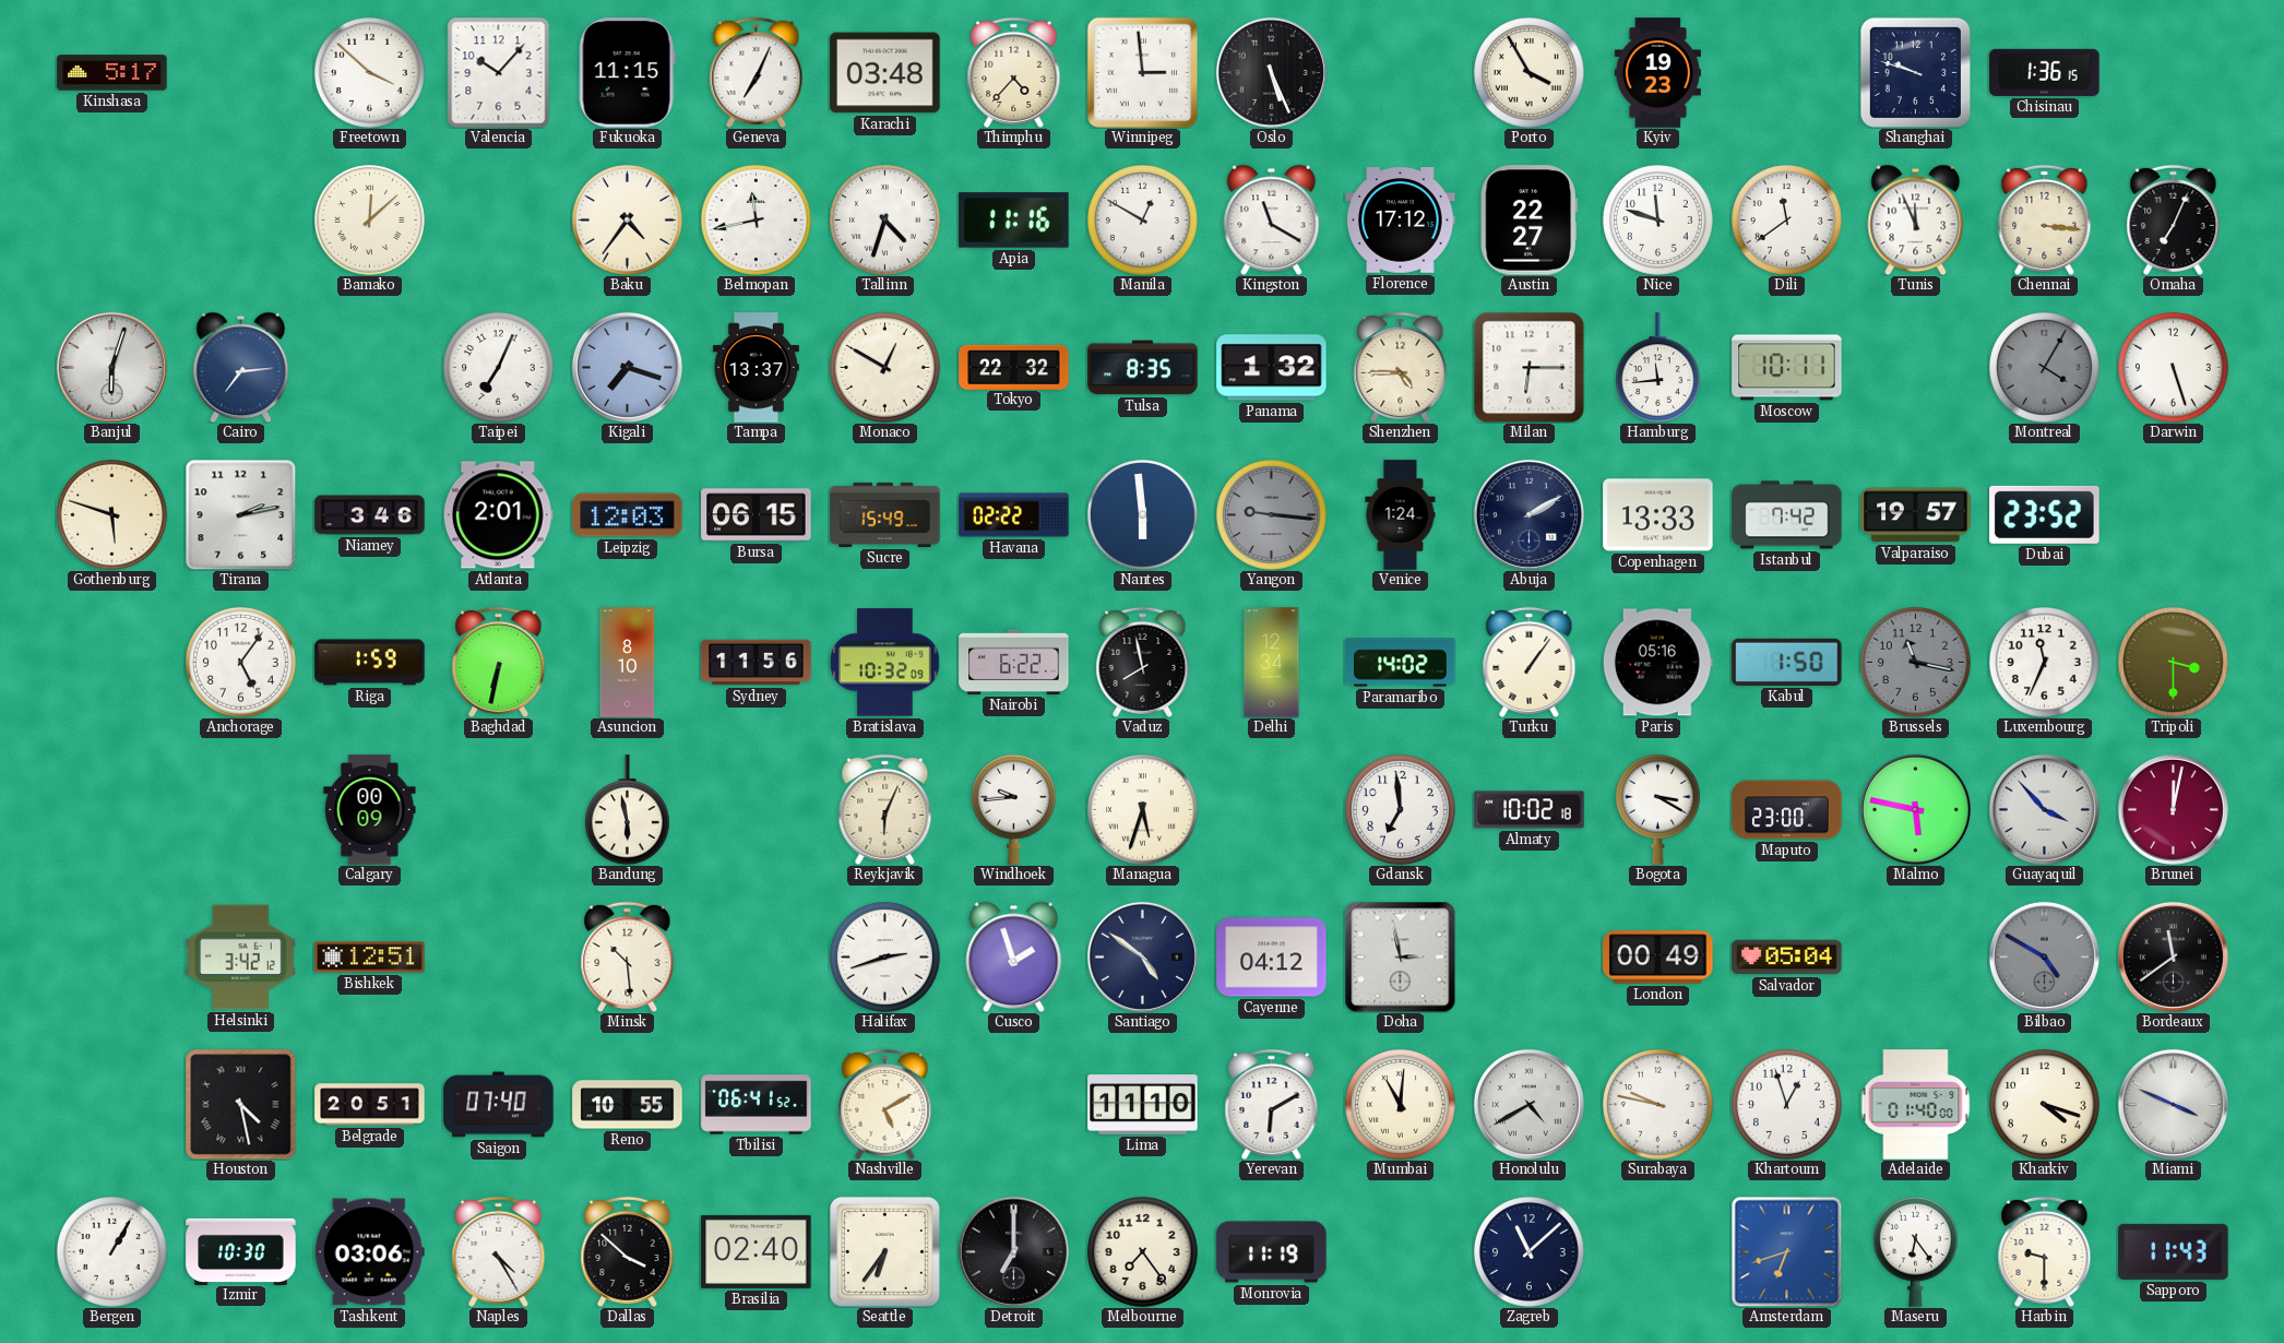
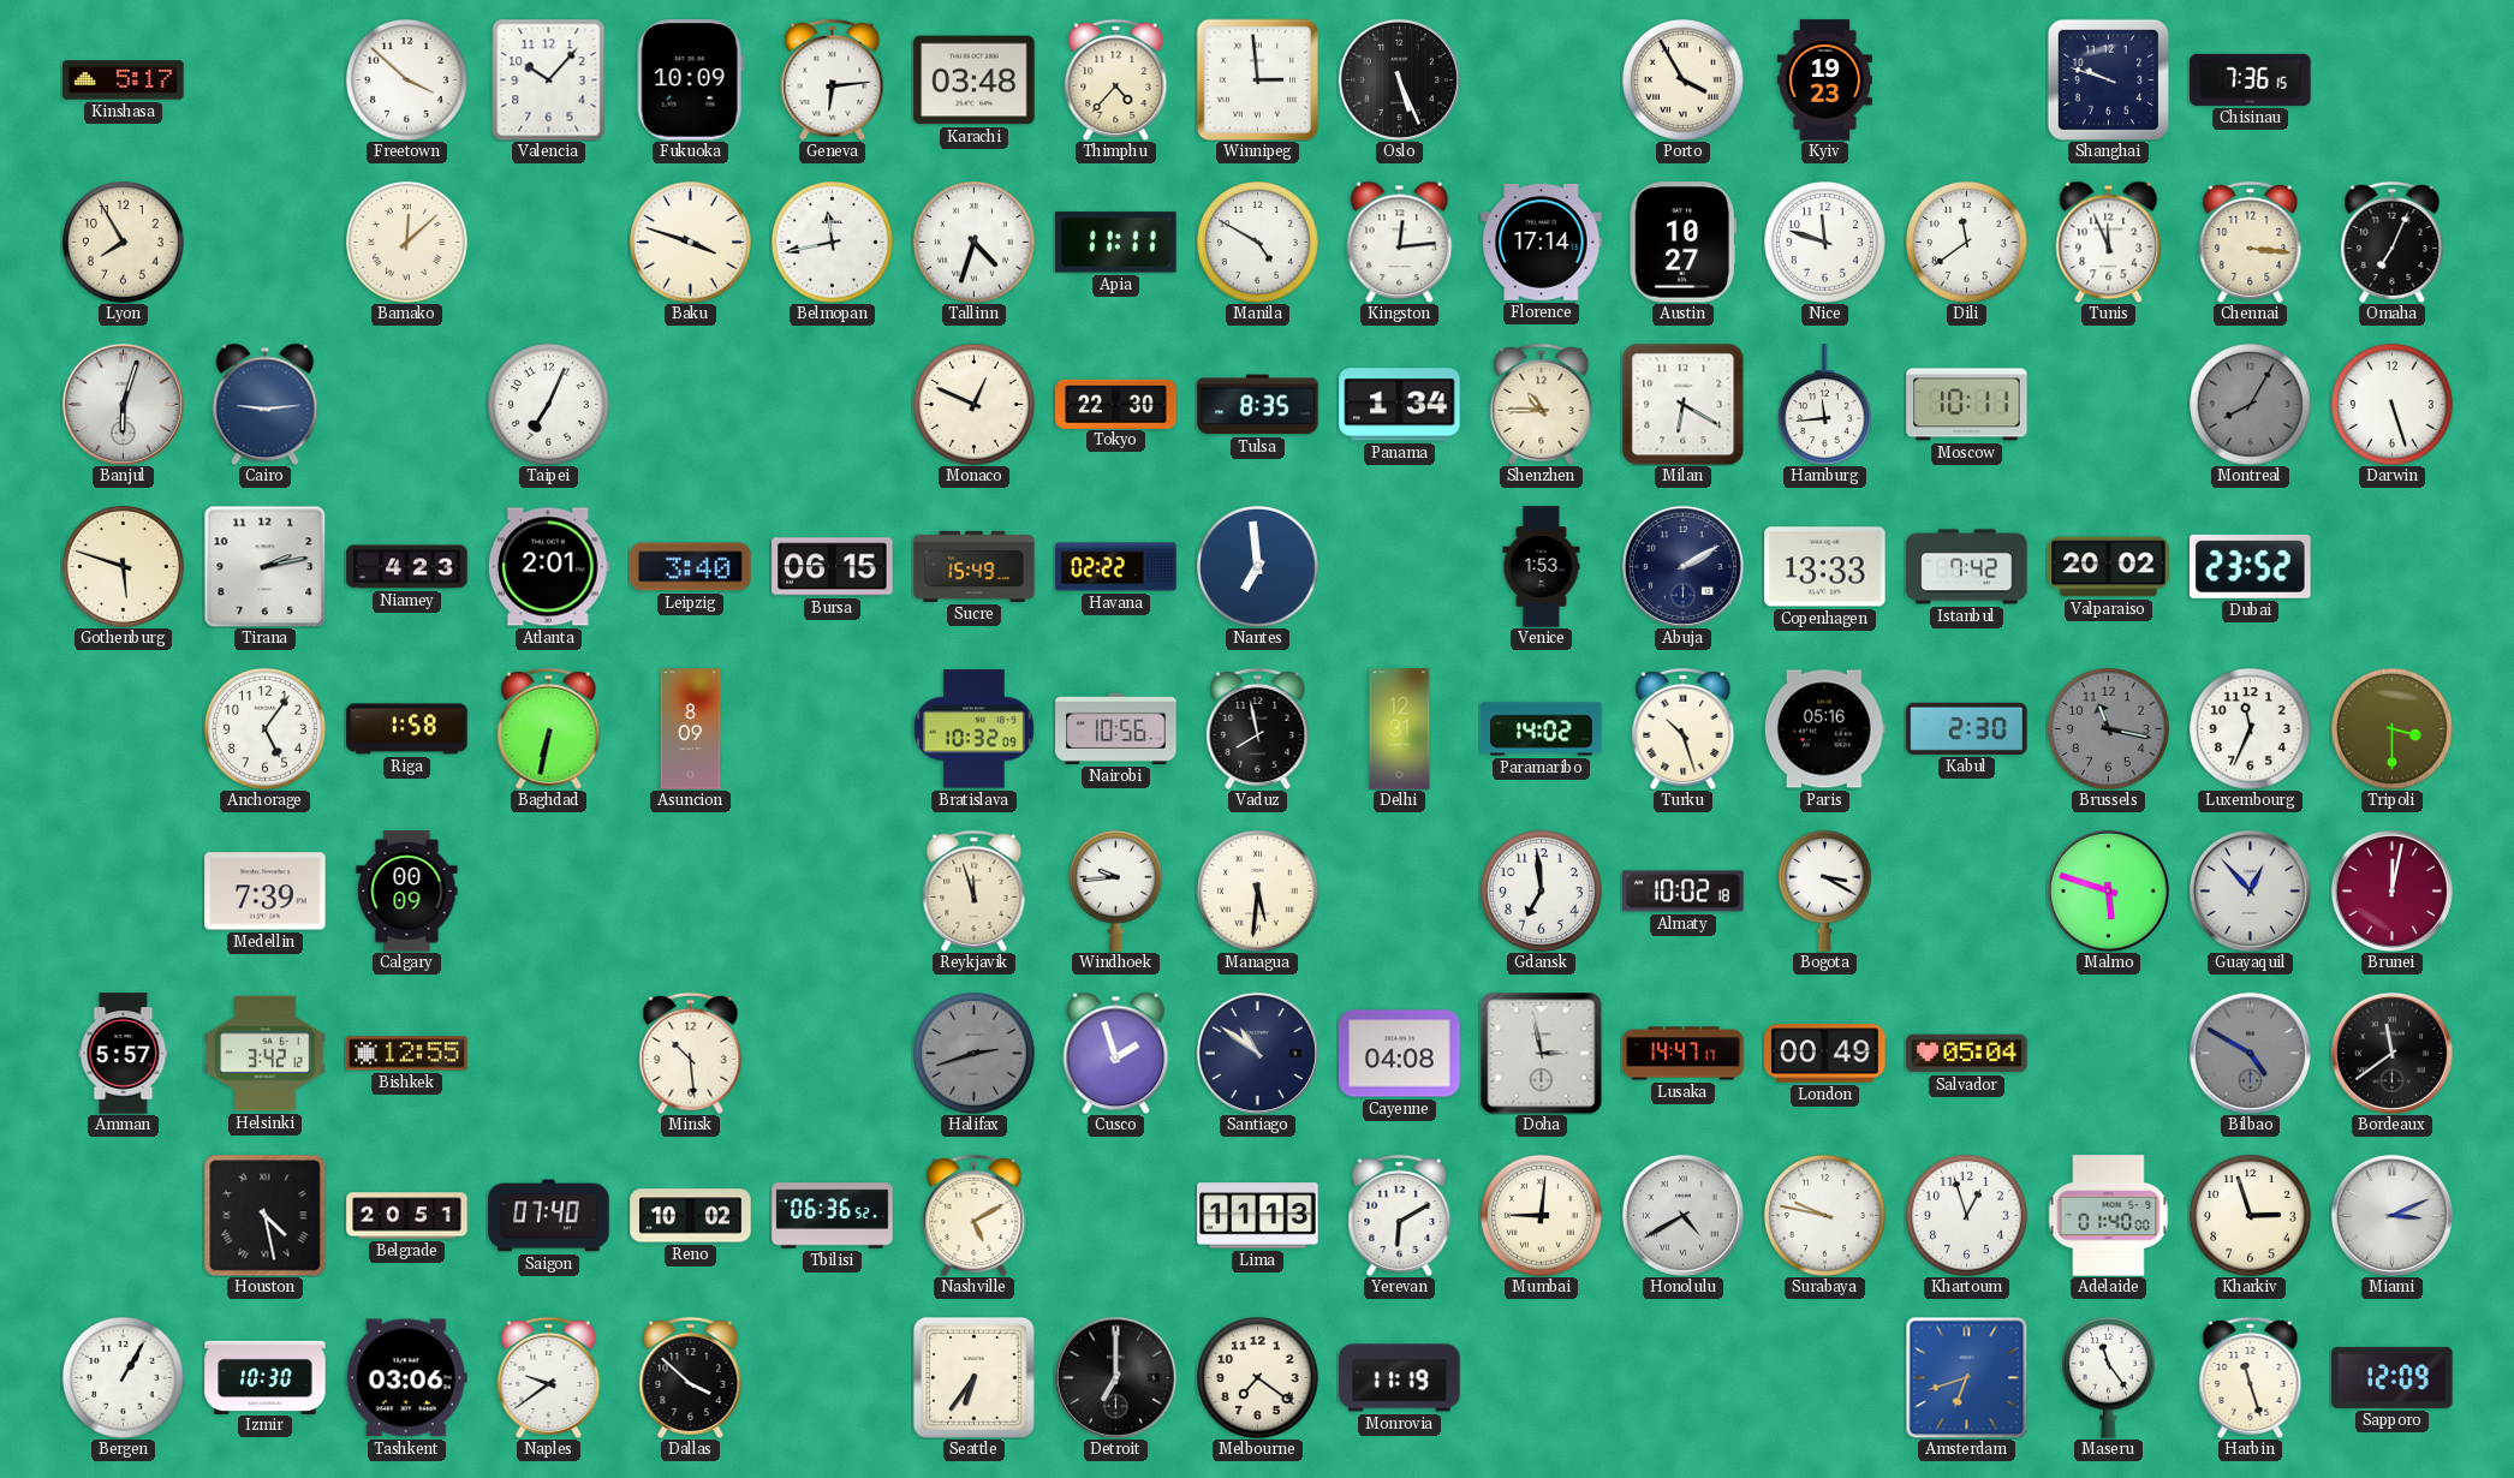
Fukuoka: 11:15 -> 10:09
Geneva: 7:04 -> 6:14
Chisinau: 1:36 -> 7:36
Lyon: none -> 7:55
Baku: 4:36 -> 3:48
Apia: 11:16 -> 11:11
Manila: 12:50 -> 4:50
Kingston: 11:20 -> 12:14
Florence: 17:12 -> 17:14
Austin: 22:27 -> 10:27
Cairo: 7:14 -> 9:14
Kigali: 7:18 -> none
Tampa: 13:37 -> none
Monaco: 12:50 -> 12:49
Tokyo: 22:32 -> 22:30
Panama: 1:32 -> 1:34
Shenzhen: 4:45 -> 10:45
Milan: 6:15 -> 6:20
Montreal: 4:05 -> 8:05
Niamey: 3:46 -> 4:23
Leipzig: 12:03 -> 3:40
Nantes: 5:59 -> 6:59
Yangon: 9:16 -> none
Venice: 1:24 -> 1:53
Valparaiso: 19:57 -> 20:02
Riga: 1:59 -> 1:58
Asuncion: 8:10 -> 8:09
Sydney: 11:56 -> none
Nairobi: 6:22 -> 10:56
Delhi: 12:34 -> 12:31
Turku: 1:06 -> 10:27
Kabul: 1:50 -> 2:30
Medellin: none -> 7:39
Bandung: 5:58 -> none
Reykjavik: 6:04 -> 11:57
Managua: 5:33 -> 5:31
Maputo: 23:00 -> none
Malmo: 5:47 -> 5:48
Guayaquil: 3:53 -> 12:53
Amman: none -> 5:57
Bishkek: 12:51 -> 12:55
Halifax dial: white -> grey
Santiago: 4:51 -> 10:51
Cayenne: 04:12 -> 04:08
Lusaka: none -> 14:47
Reno: 10:55 -> 10:02
Tbilisi: 06:41 -> 06:36
Lima: 11:10 -> 11:13
Mumbai: 11:01 -> 9:01
Kharkiv: 4:18 -> 2:57
Miami: 3:49 -> 3:11
Naples: 4:25 -> 9:39
Brasilia: 02:40 -> none
Melbourne: 7:24 -> 7:21
Zagreb: 11:08 -> none
Maseru: 6:24 -> 11:24
Harbin: 9:30 -> 11:27
Sapporo: 11:43 -> 12:09
